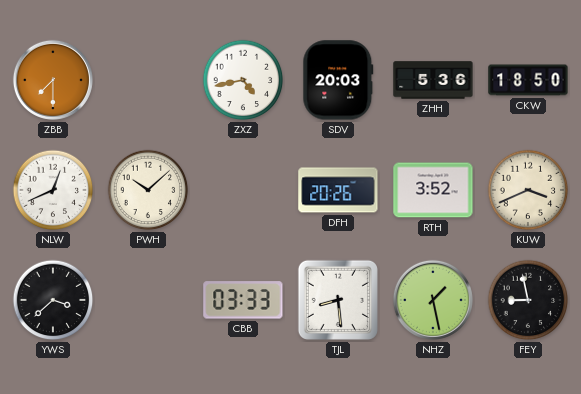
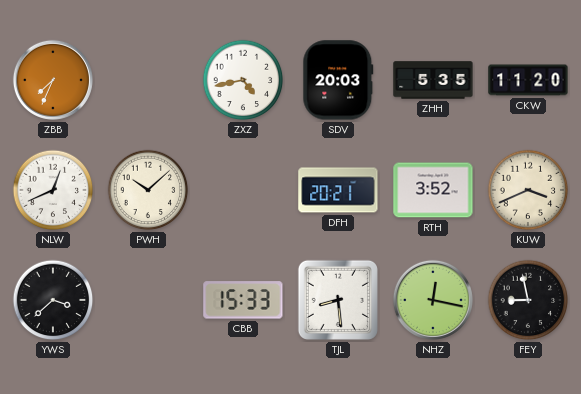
ZBB: 7:30 -> 7:34
ZHH: 5:36 -> 5:35
CKW: 18:50 -> 11:20
DFH: 20:26 -> 20:21
CBB: 03:33 -> 15:33
NHZ: 1:28 -> 12:17
